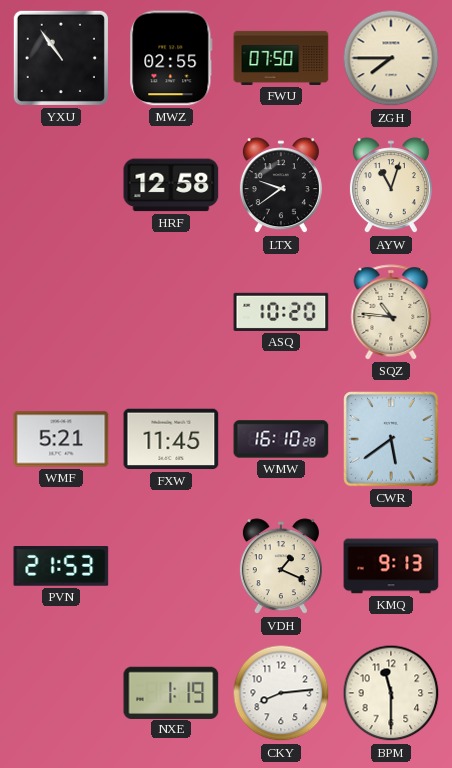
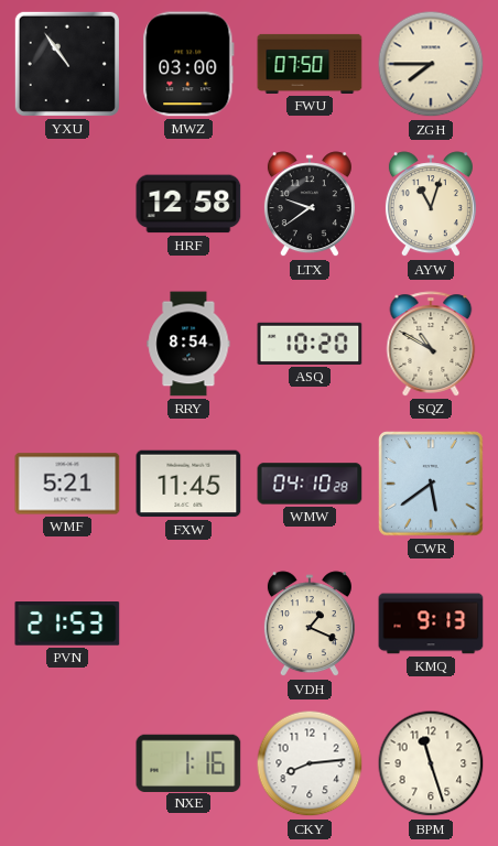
MWZ: 02:55 -> 03:00
RRY: none -> 8:54
SQZ: 10:46 -> 10:50
WMW: 16:10 -> 04:10
NXE: 1:19 -> 1:16
BPM: 11:30 -> 11:27
